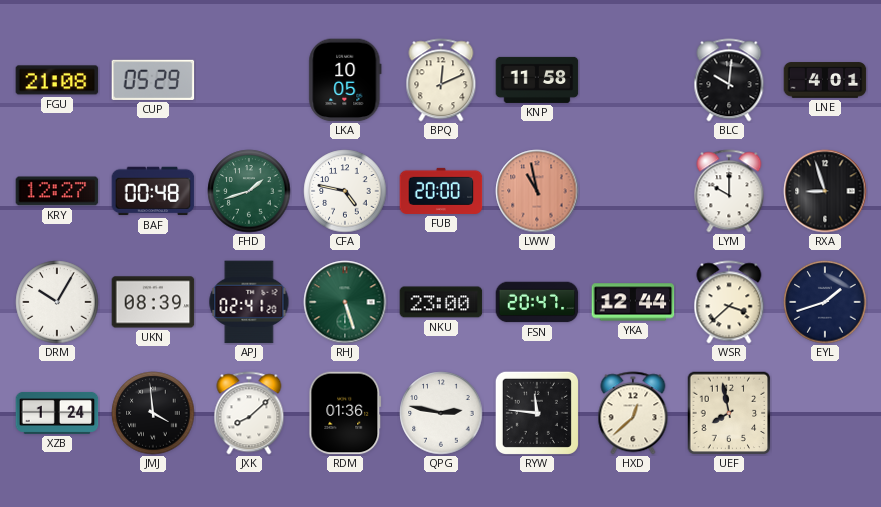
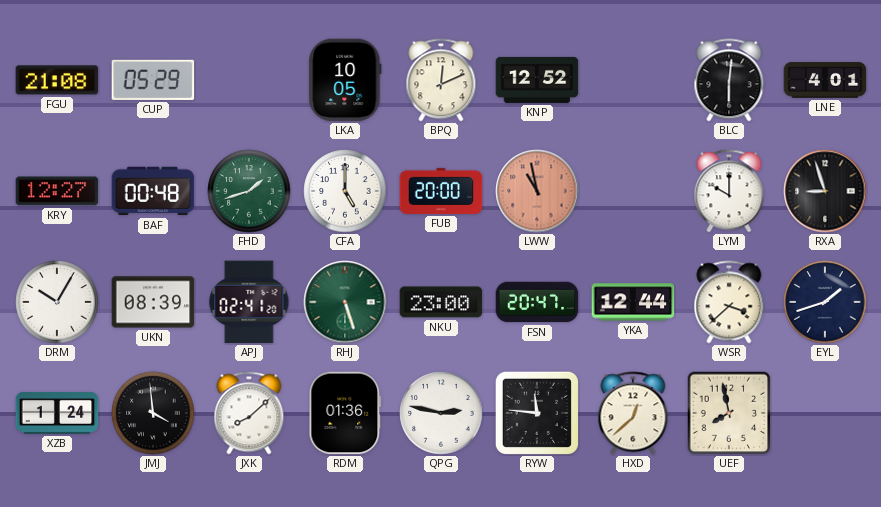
KNP: 11:58 -> 12:52
BLC: 10:01 -> 6:01
CFA: 4:47 -> 5:00
